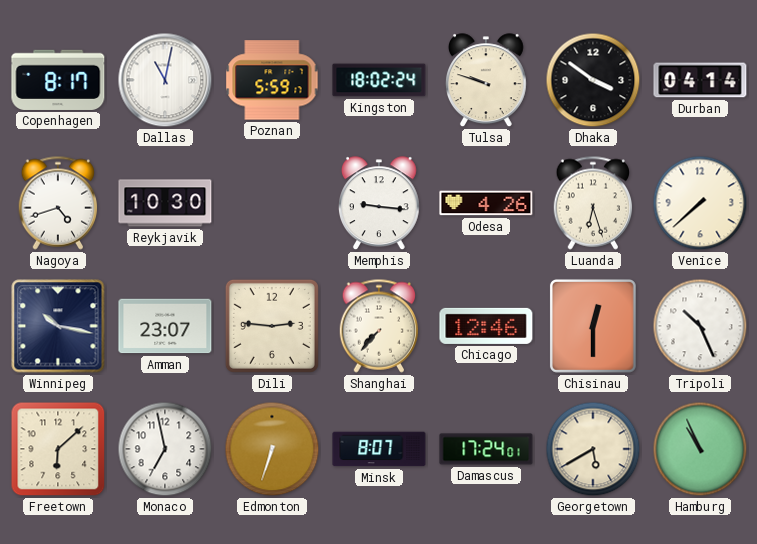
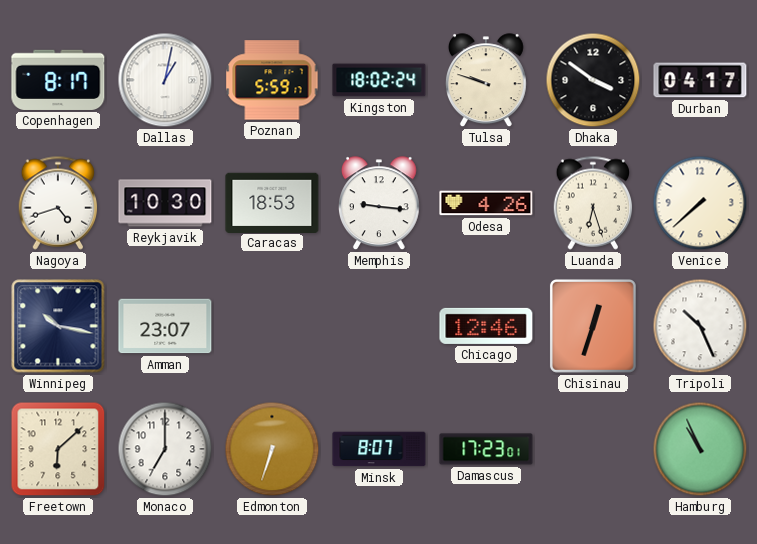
Dallas: 11:02 -> 1:02
Durban: 04:14 -> 04:17
Caracas: none -> 18:53
Dili: 2:46 -> none
Shanghai: 7:37 -> none
Chisinau: 12:30 -> 12:33
Monaco: 6:58 -> 7:00
Damascus: 17:24 -> 17:23
Georgetown: 5:40 -> none
